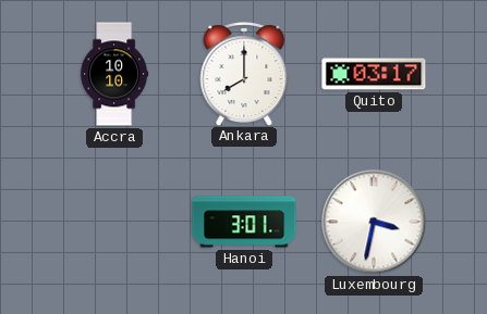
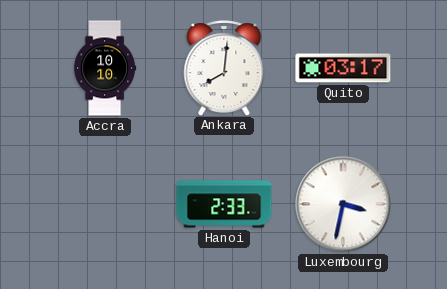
Ankara: 8:00 -> 8:01
Hanoi: 3:01 -> 2:33
